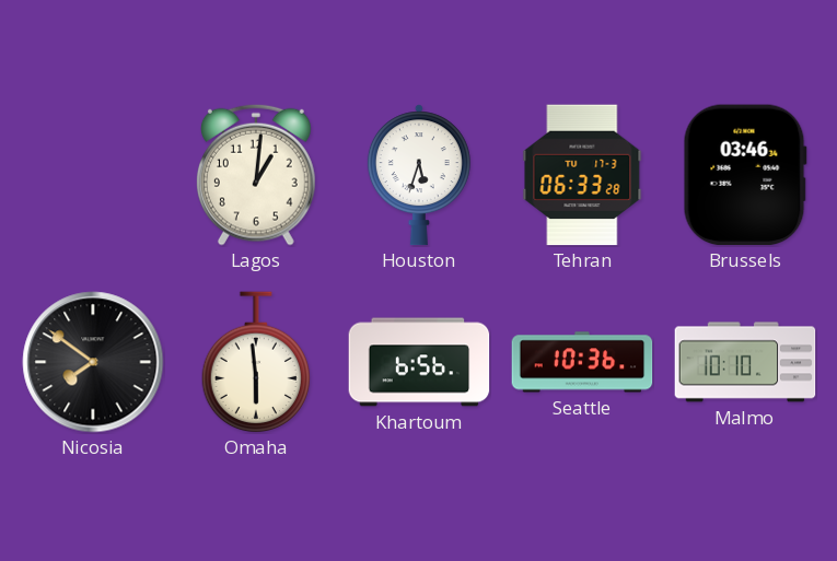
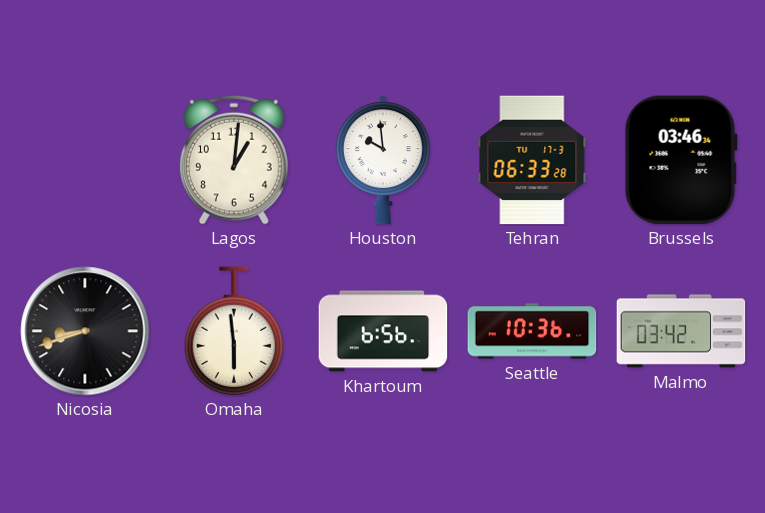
Houston: 5:33 -> 9:59
Nicosia: 7:51 -> 8:42
Malmo: 10:10 -> 03:42
